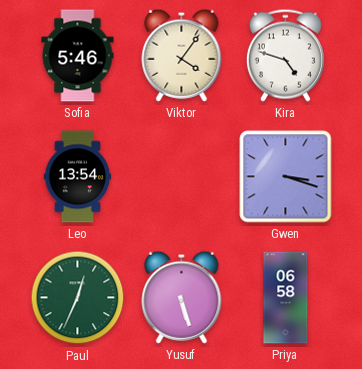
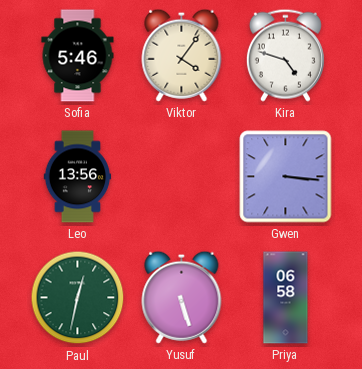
Leo: 13:54 -> 13:56
Gwen: 3:18 -> 3:16
Paul: 12:34 -> 12:32
